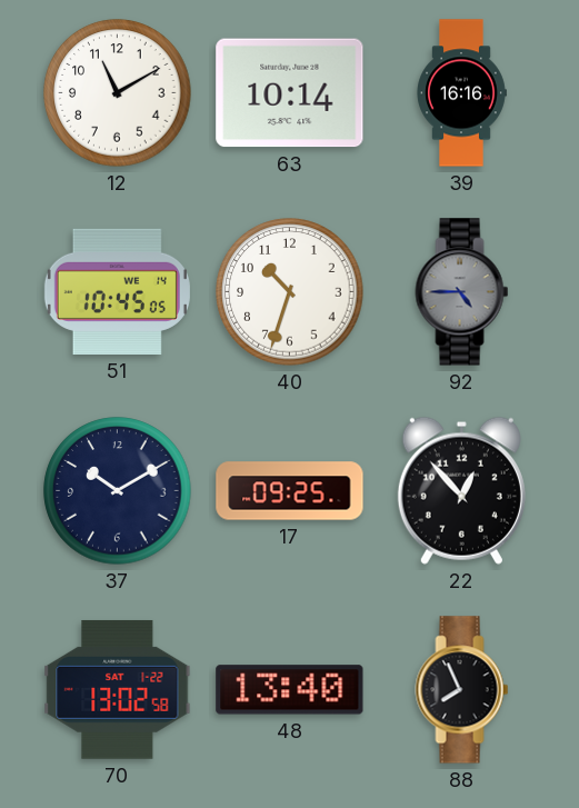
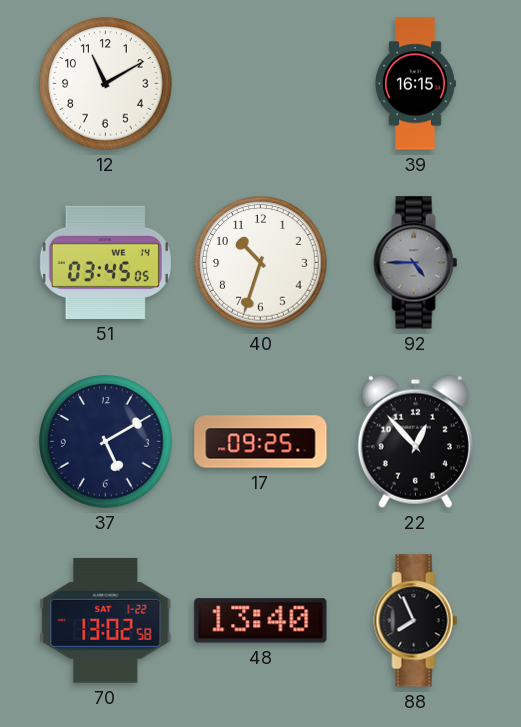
63: 10:14 -> none
39: 16:16 -> 16:15
51: 10:45 -> 03:45
37: 10:10 -> 5:10
